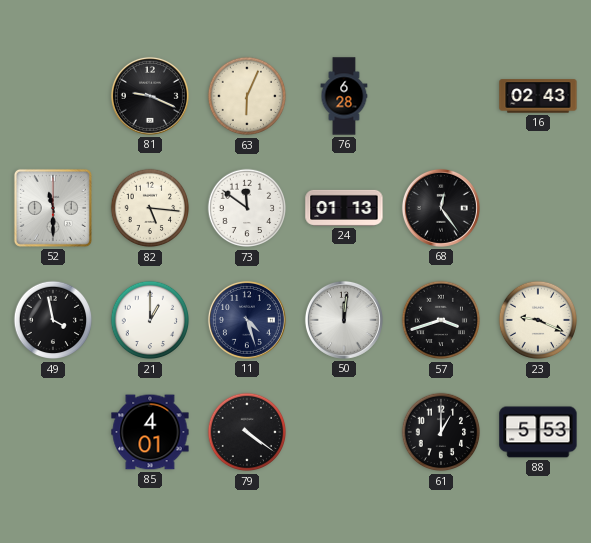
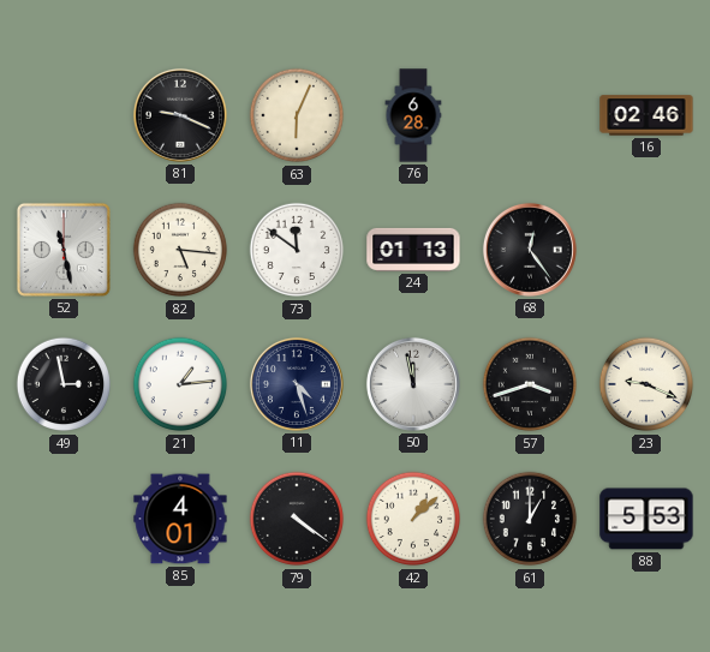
16: 02:43 -> 02:46
52: 11:30 -> 11:28
49: 3:58 -> 2:58
21: 1:00 -> 1:14
50: 12:01 -> 11:58
42: none -> 1:08
